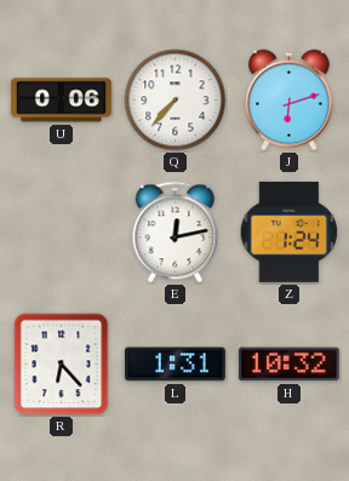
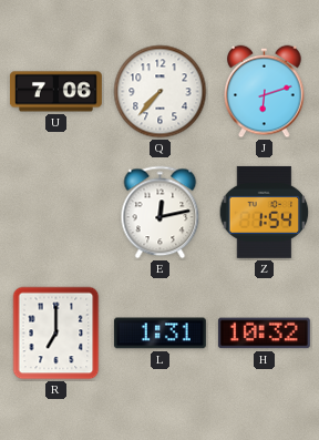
U: 0:06 -> 7:06
Z: 1:24 -> 1:54
R: 6:23 -> 7:00
